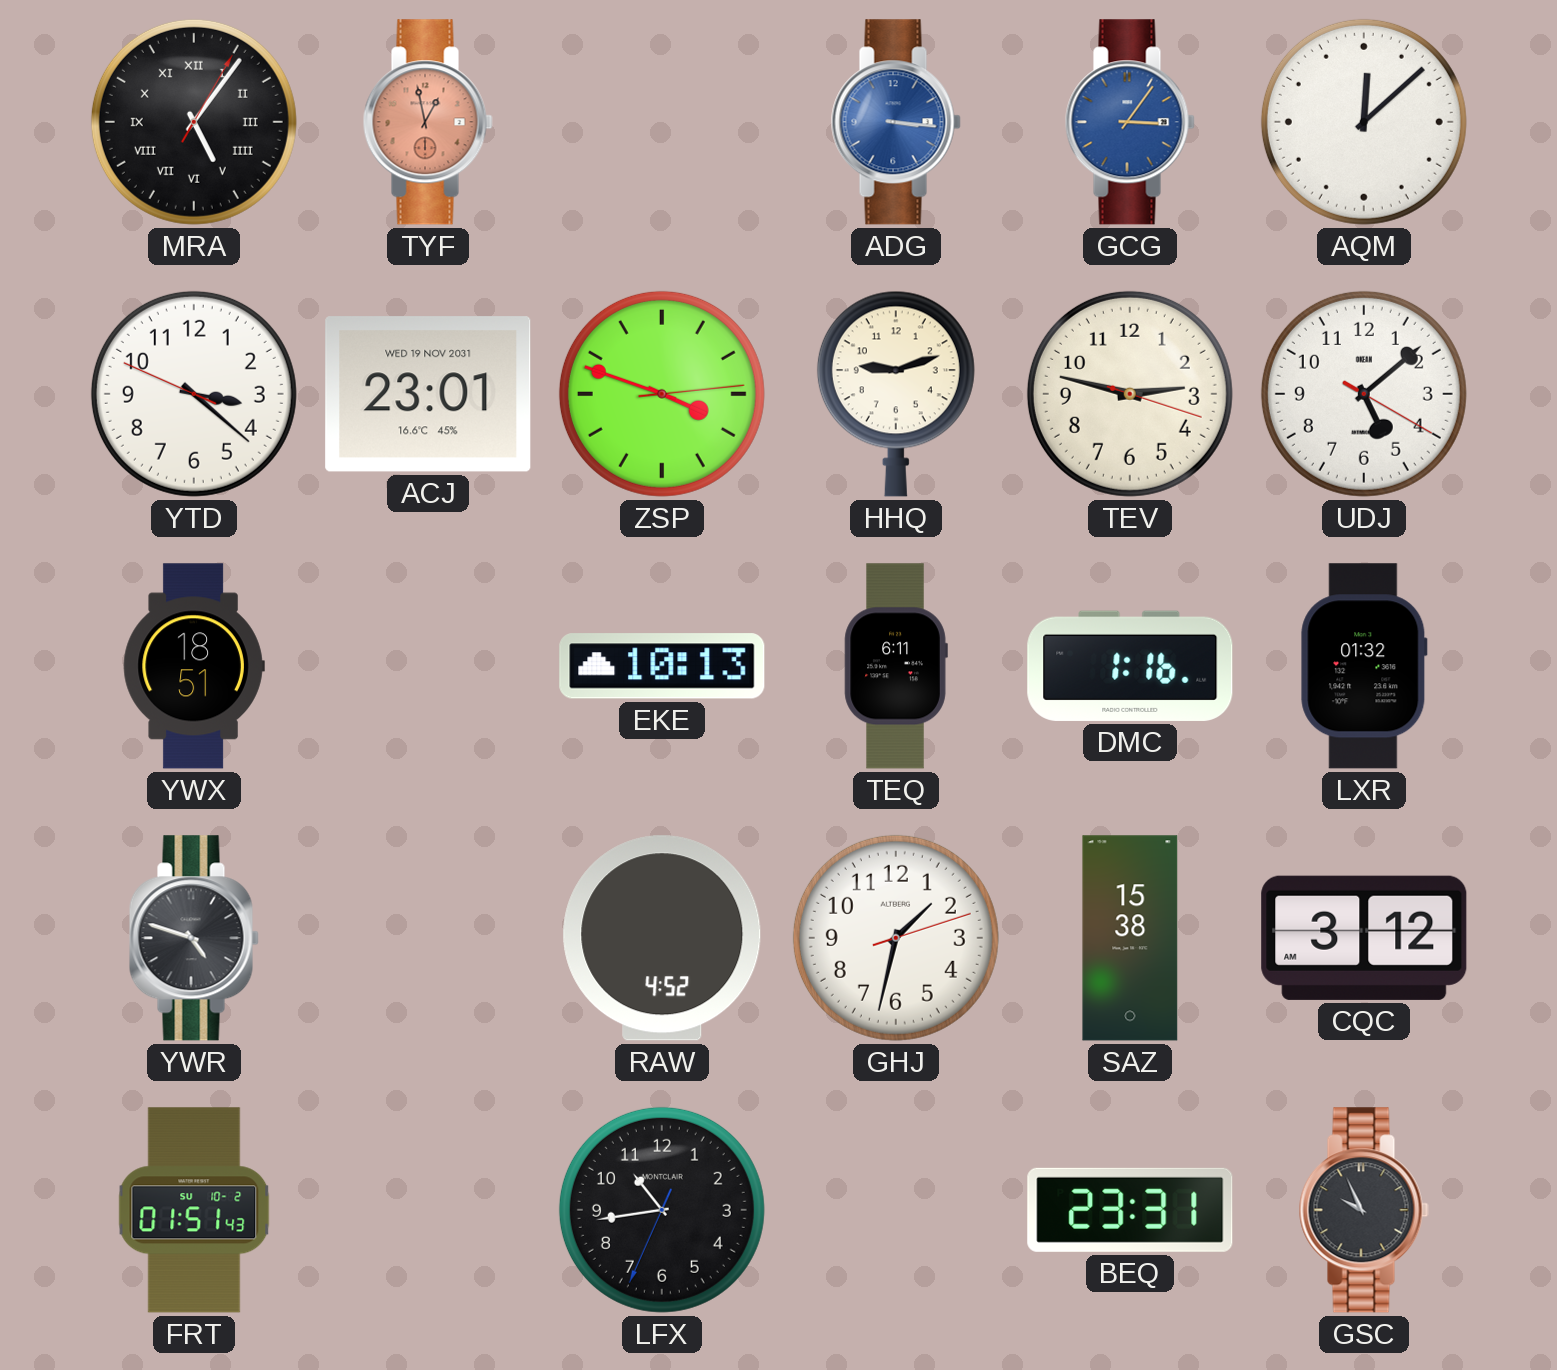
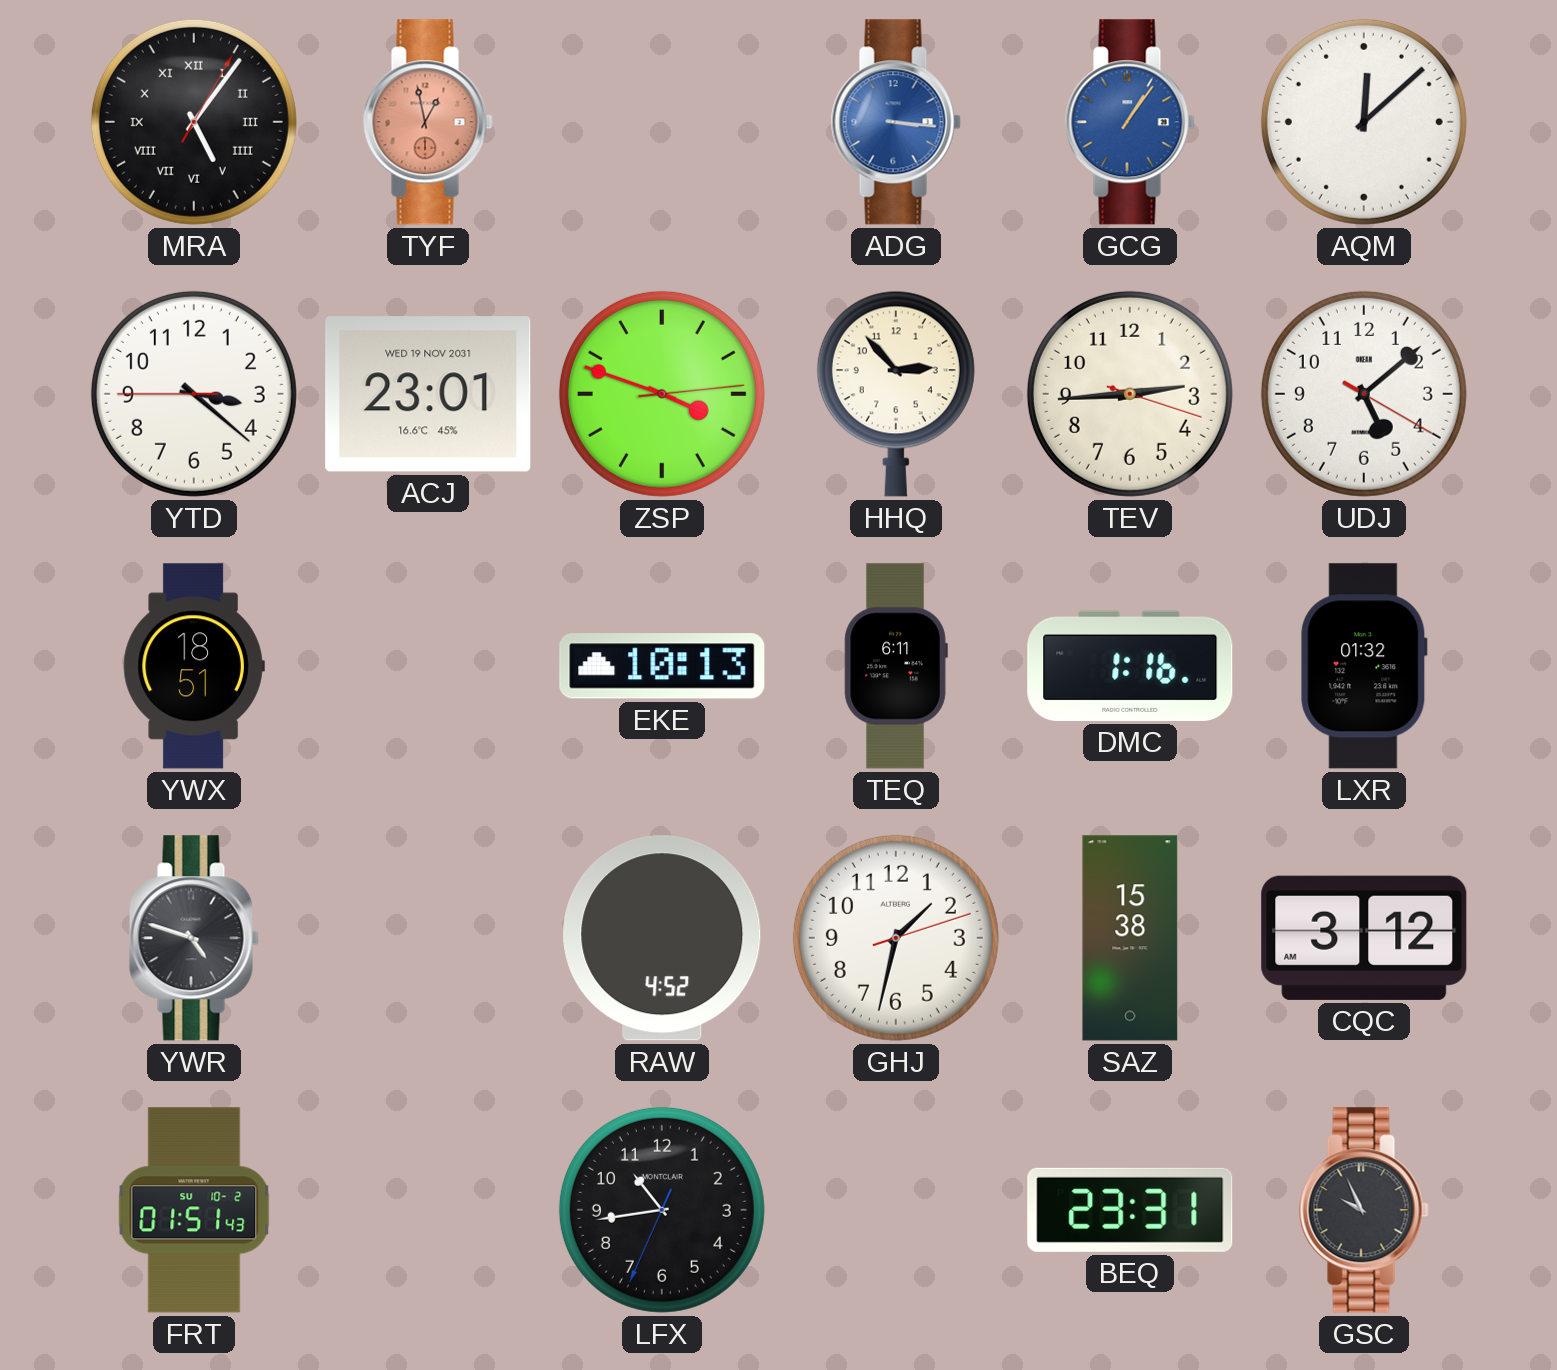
GCG: 3:06 -> 1:06
YTD: 3:21:49 -> 3:21:45
HHQ: 9:12 -> 2:53
TEV: 2:47 -> 2:44
